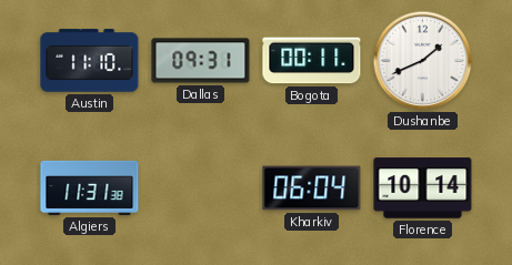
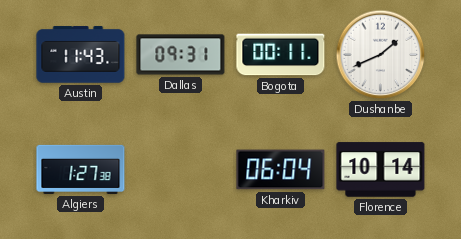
Austin: 11:10 -> 11:43
Algiers: 11:31 -> 1:27
